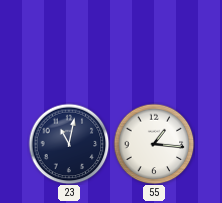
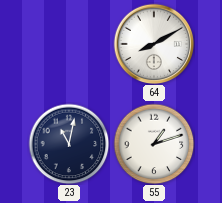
64: none -> 8:10
55: 1:16 -> 1:12
